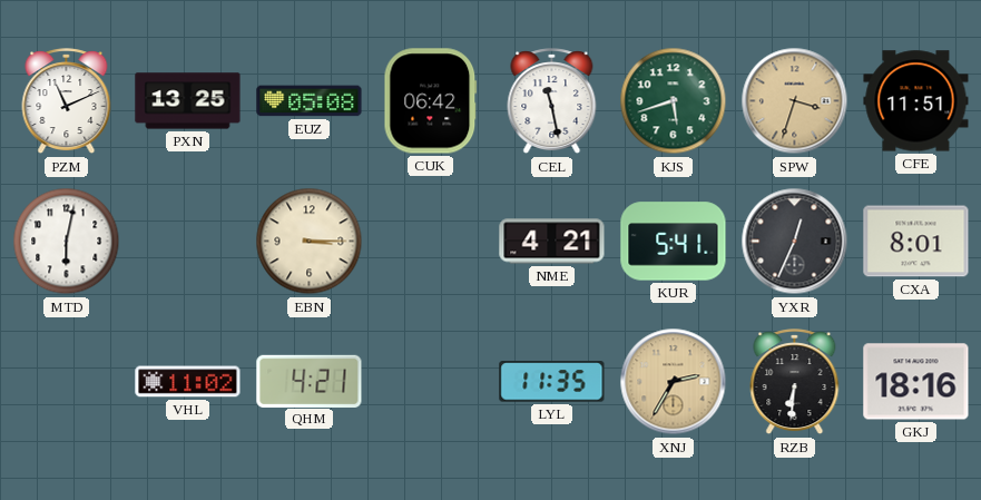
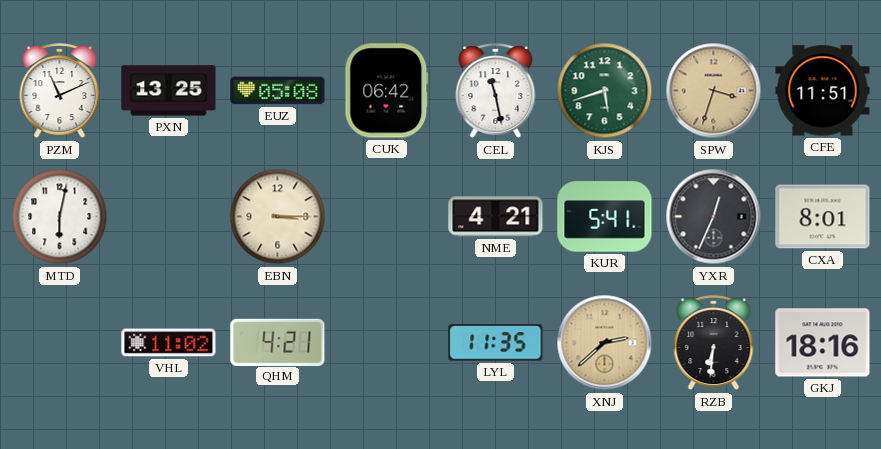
XNJ: 2:35 -> 2:38
